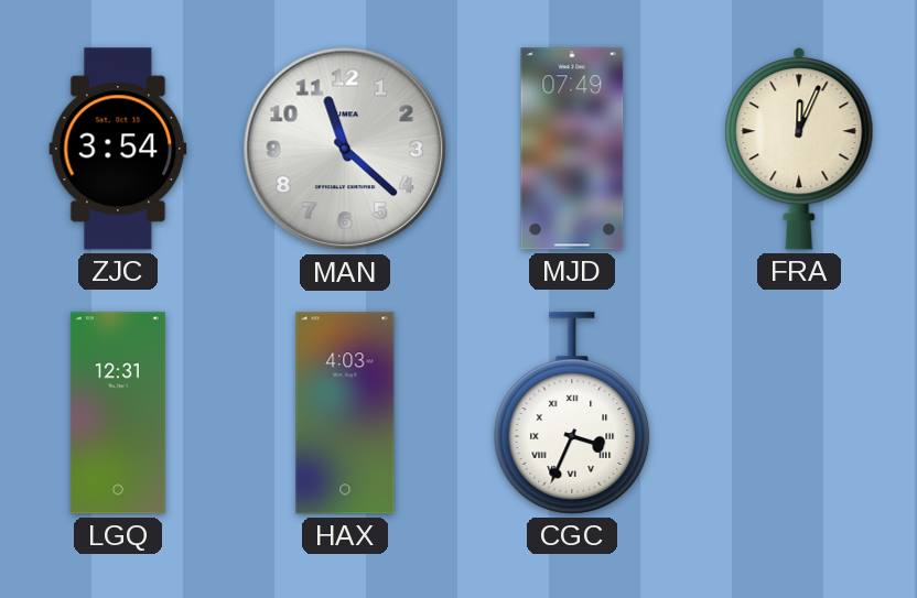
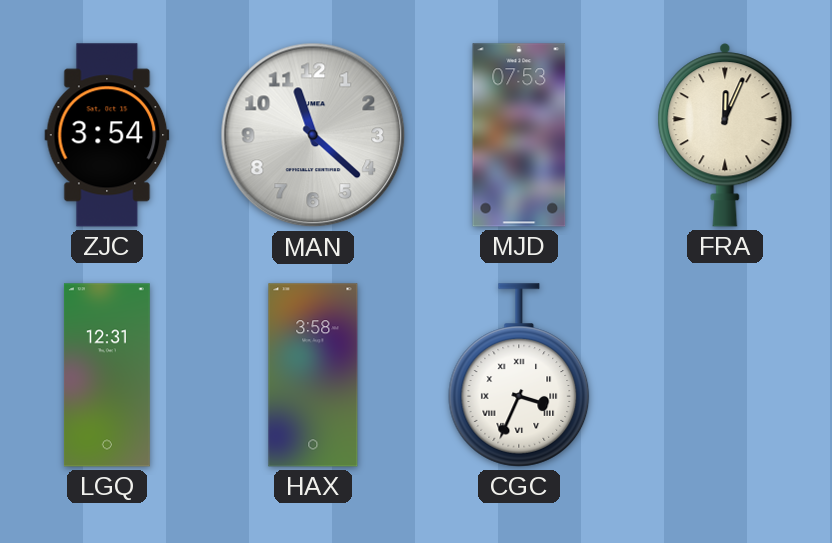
MJD: 07:49 -> 07:53
HAX: 4:03 -> 3:58
